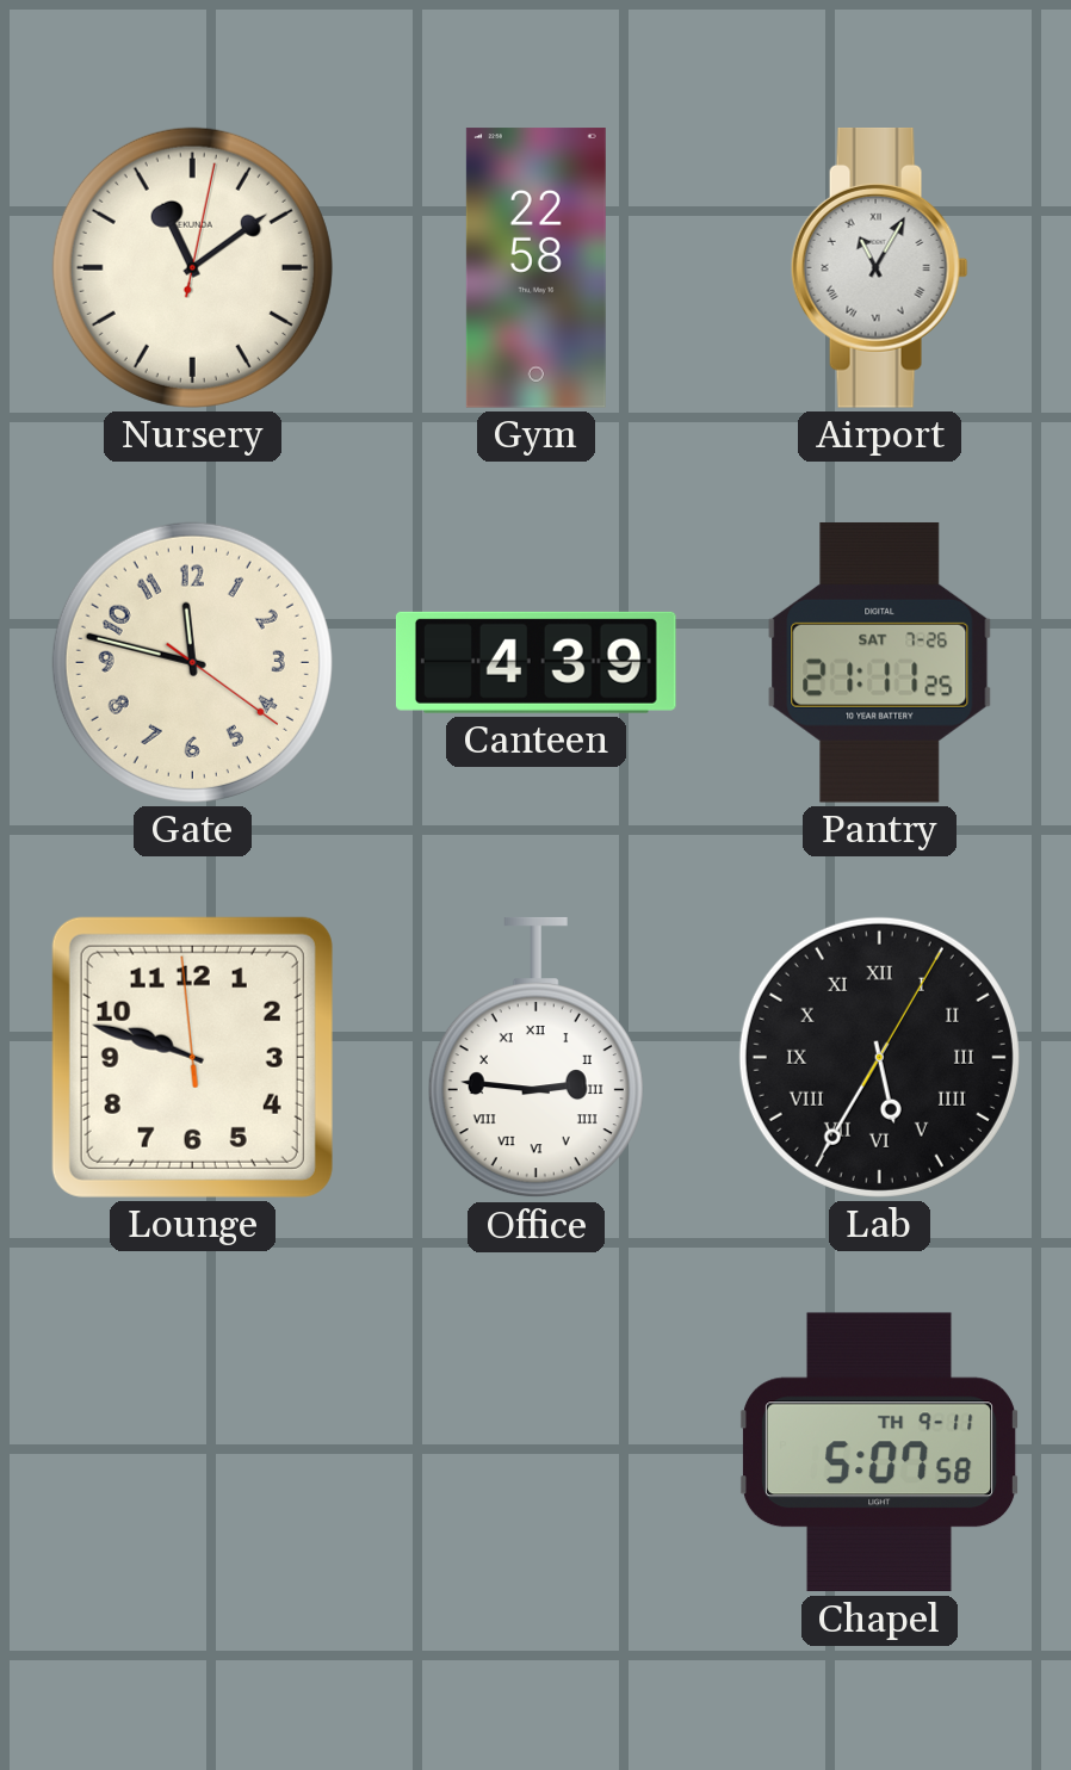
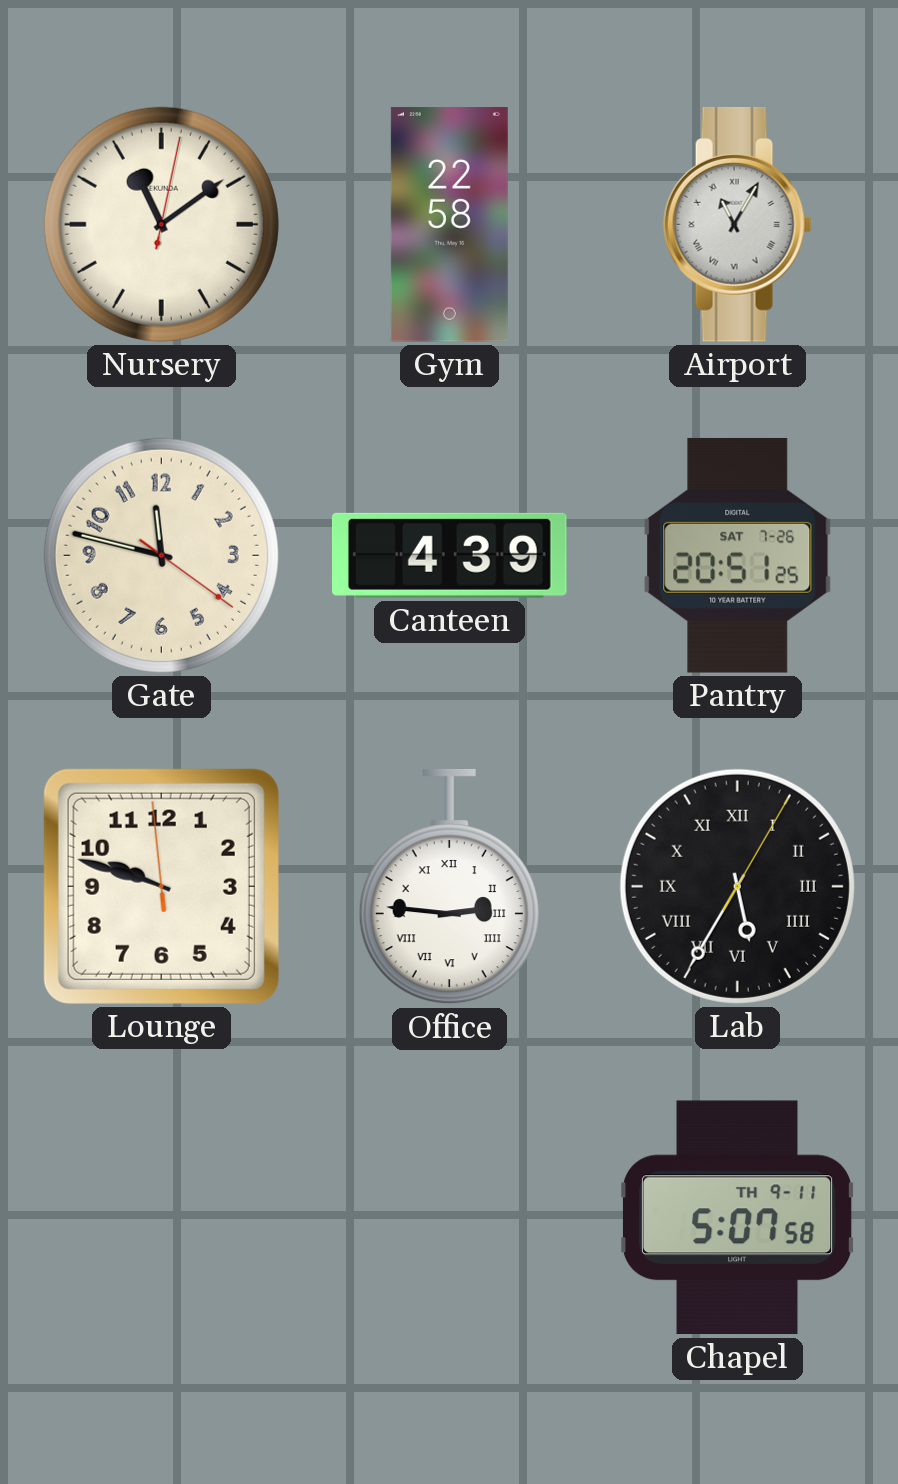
Pantry: 21:11 -> 20:51
